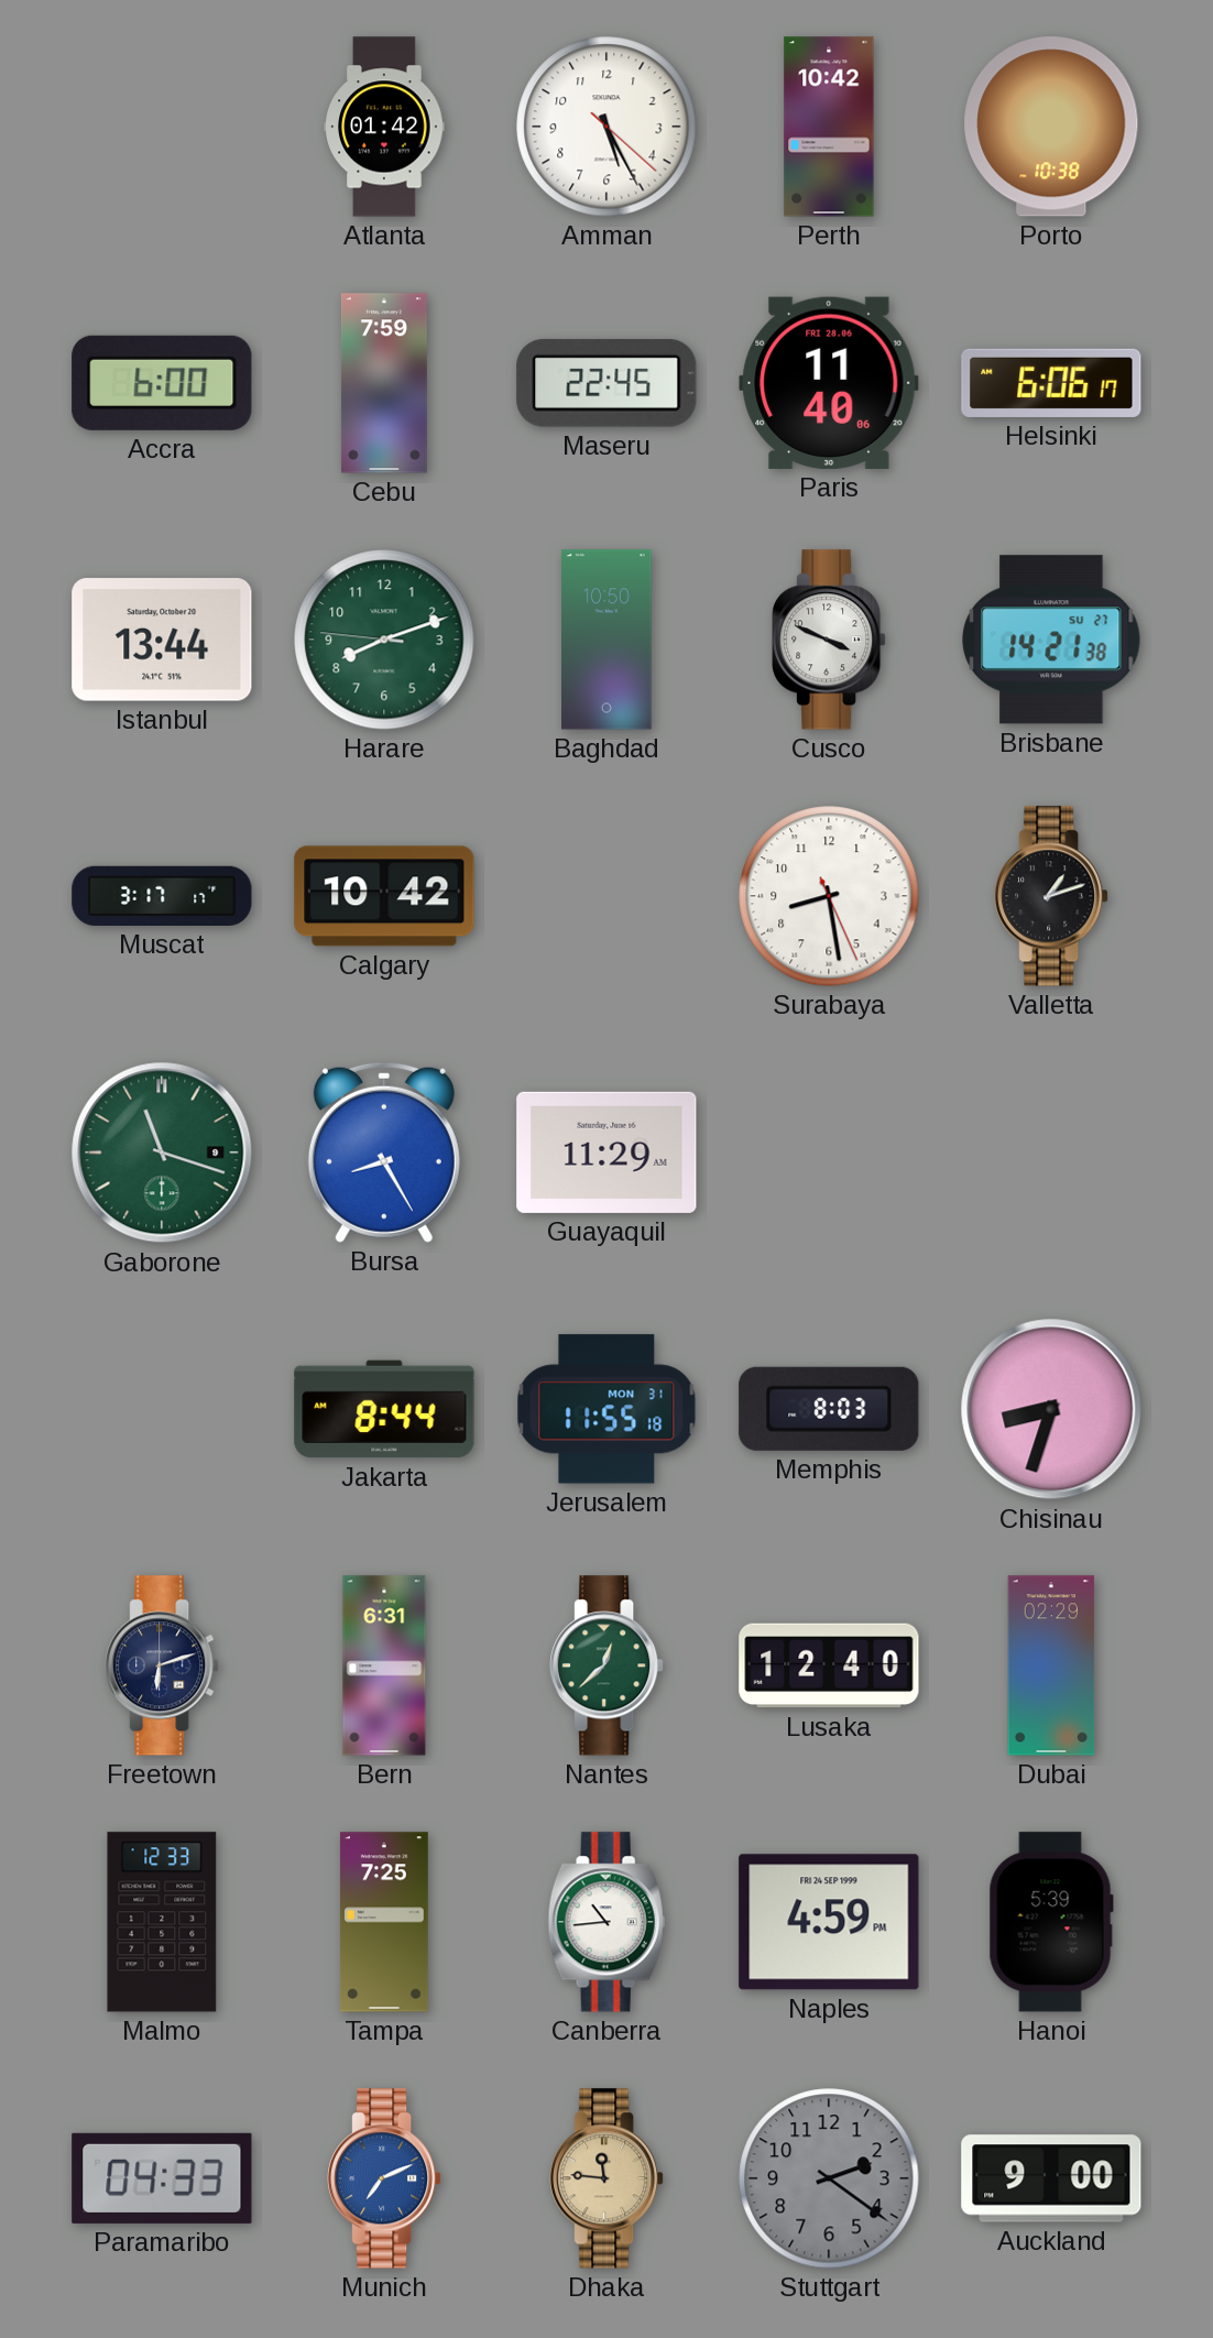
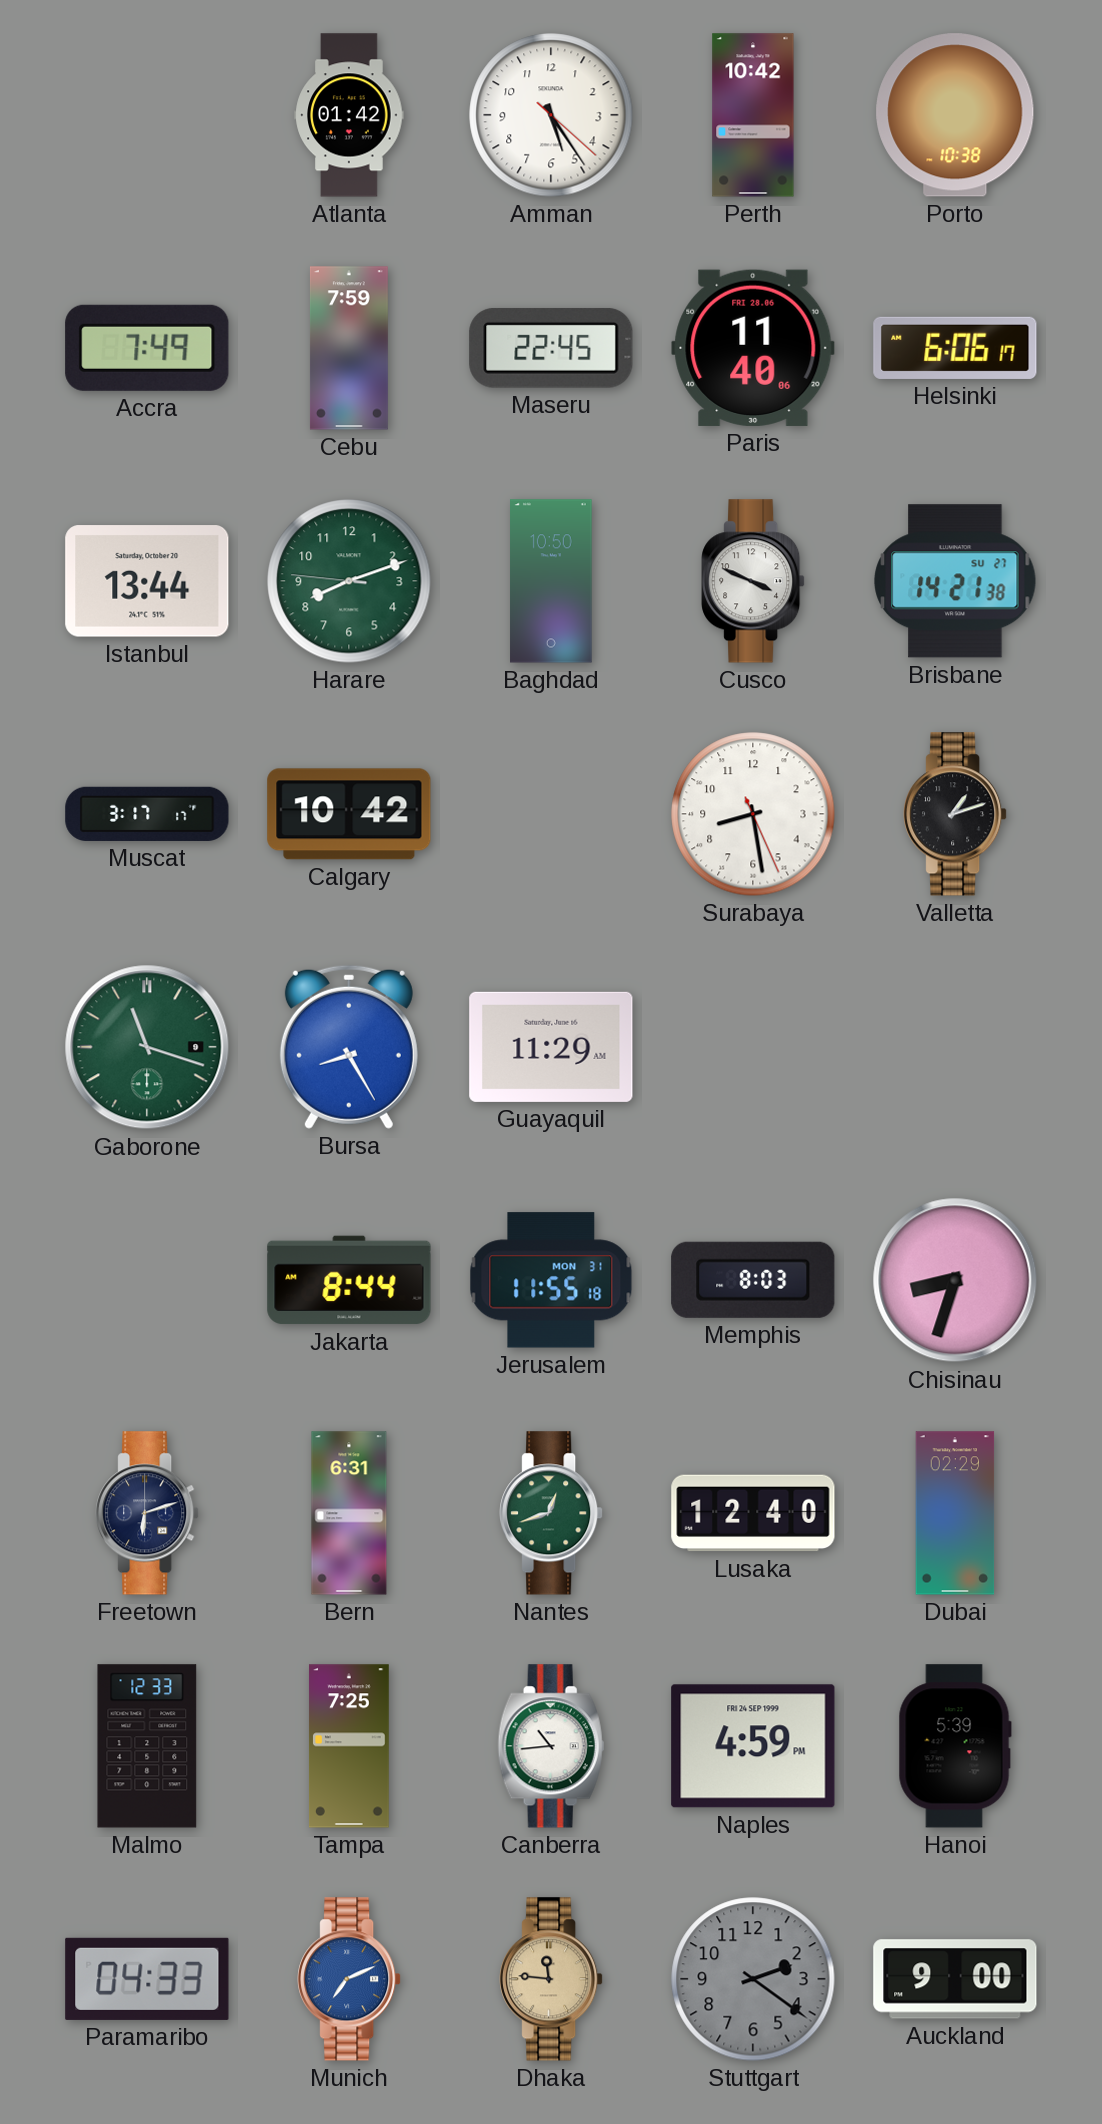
Amman: 5:25 -> 5:24
Accra: 6:00 -> 7:49
Nantes: 12:38 -> 12:42
